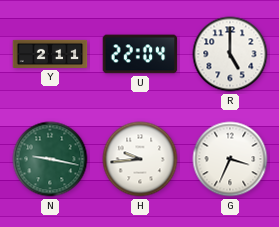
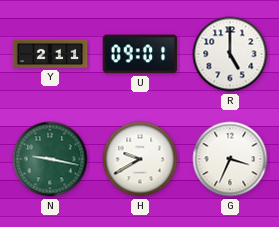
U: 22:04 -> 09:01
H: 9:44 -> 9:40
